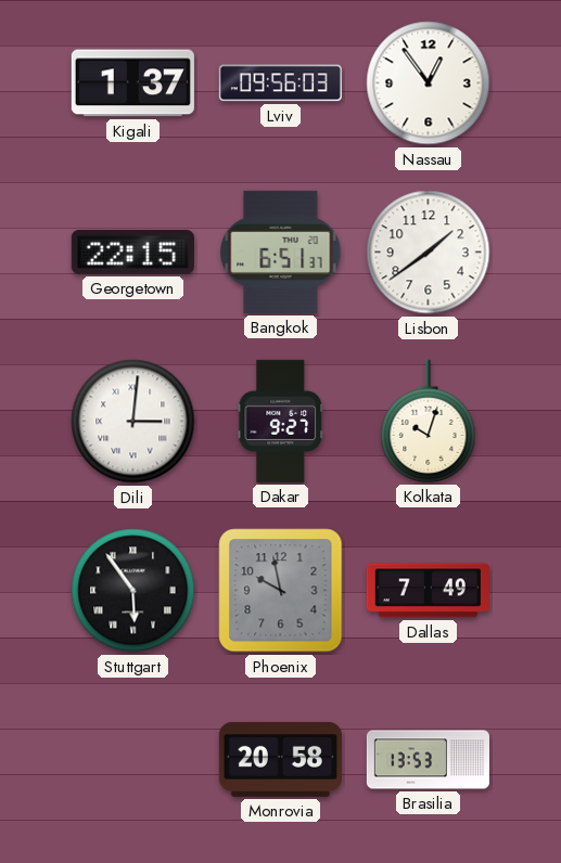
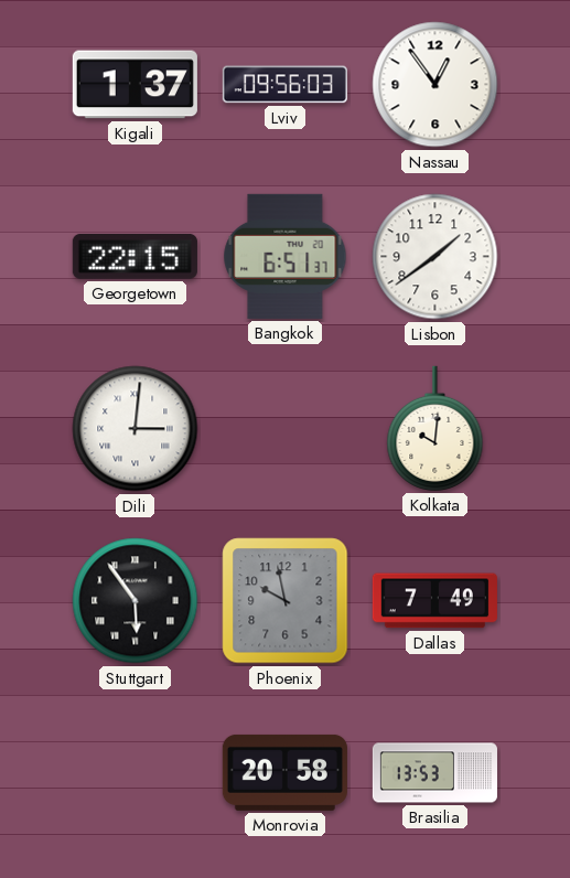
Dakar: 9:27 -> none
Kolkata: 10:03 -> 10:01
